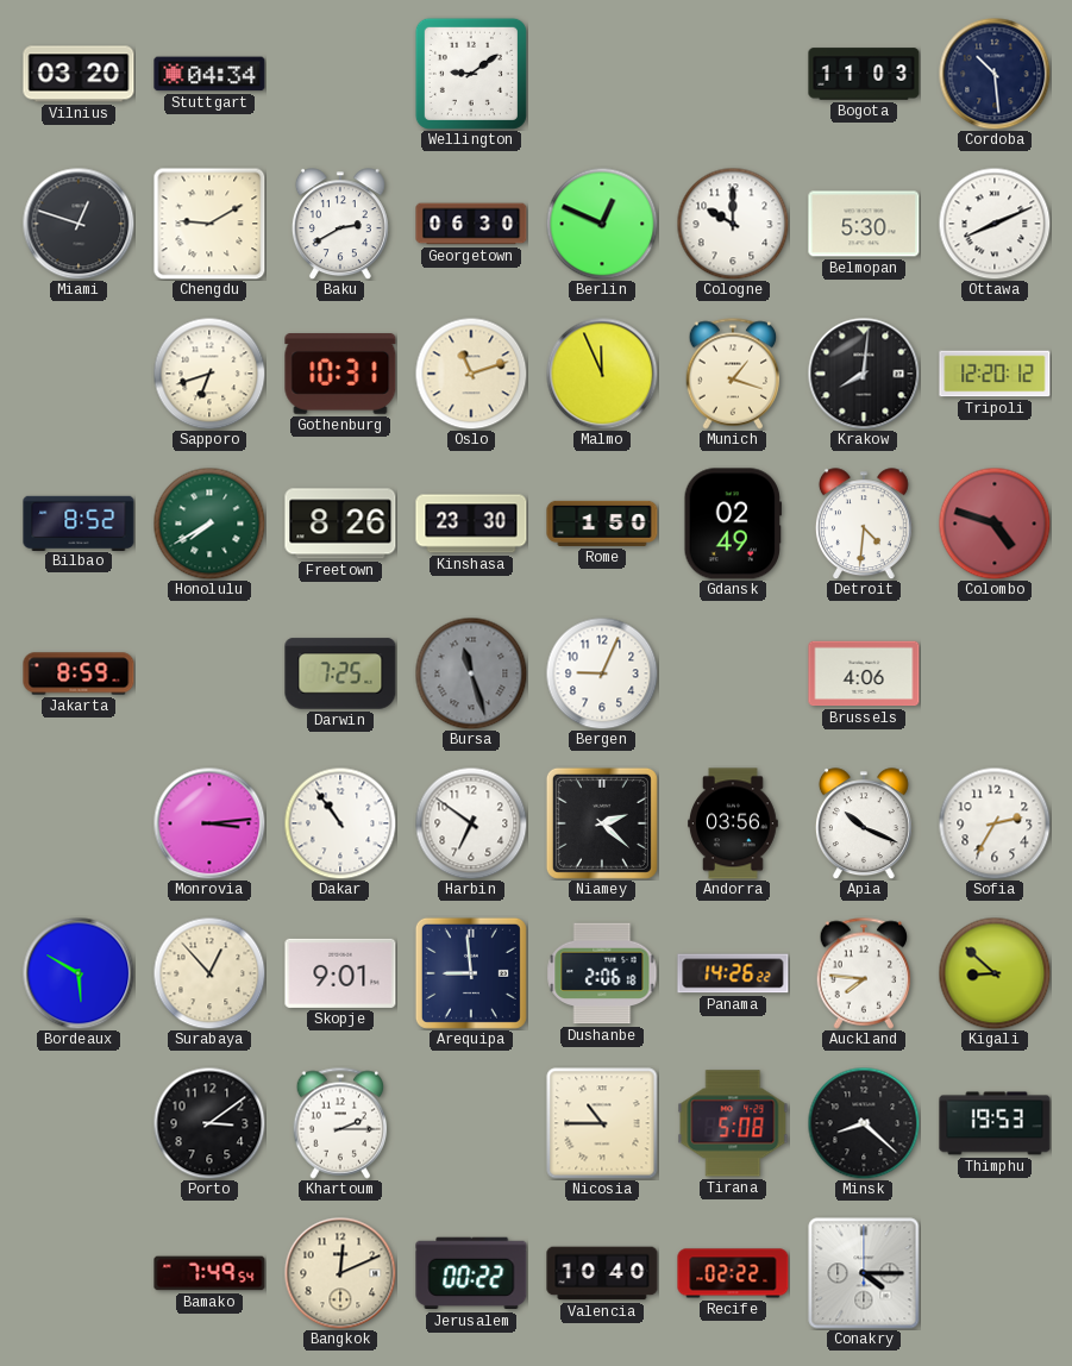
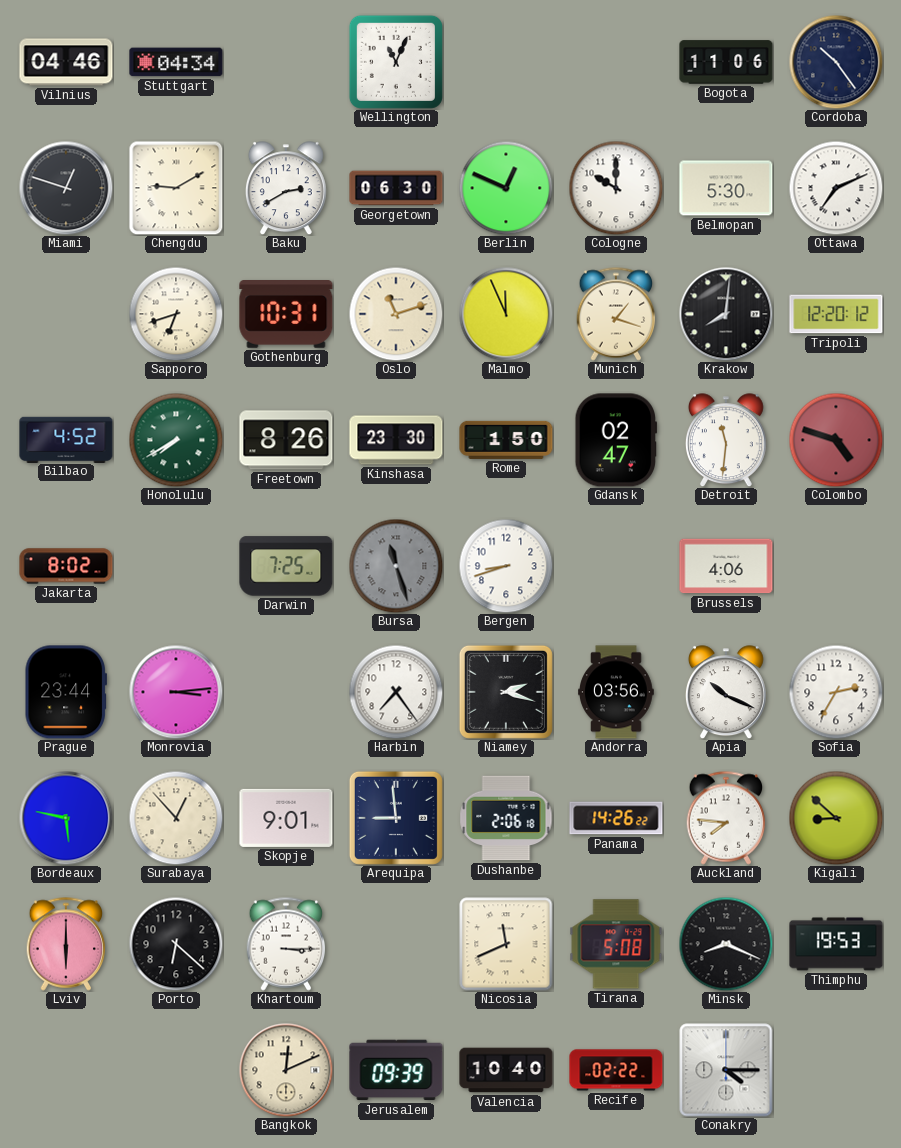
Vilnius: 03:20 -> 04:46
Wellington: 9:09 -> 11:04
Bogota: 11:03 -> 11:06
Cordoba: 10:29 -> 10:24
Ottawa: 8:11 -> 7:11
Bilbao: 8:52 -> 4:52
Gdansk: 02:49 -> 02:47
Detroit: 4:31 -> 11:31
Jakarta: 8:59 -> 8:02
Bergen: 9:04 -> 8:42
Prague: none -> 23:44
Dakar: 10:54 -> none
Harbin: 6:51 -> 7:24
Niamey: 2:22 -> 2:18
Bordeaux: 5:50 -> 5:47
Lviv: none -> 6:00
Porto: 3:09 -> 6:22
Khartoum: 2:15 -> 3:15
Nicosia: 10:45 -> 11:41
Minsk: 8:22 -> 8:19
Bamako: 7:49 -> none
Jerusalem: 00:22 -> 09:39
